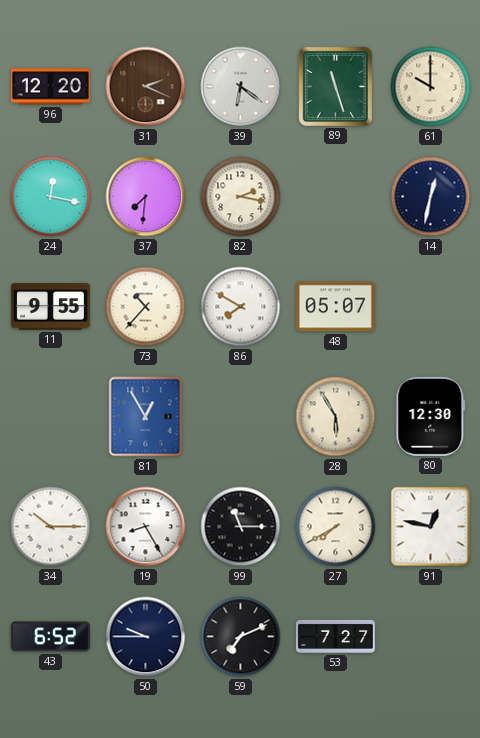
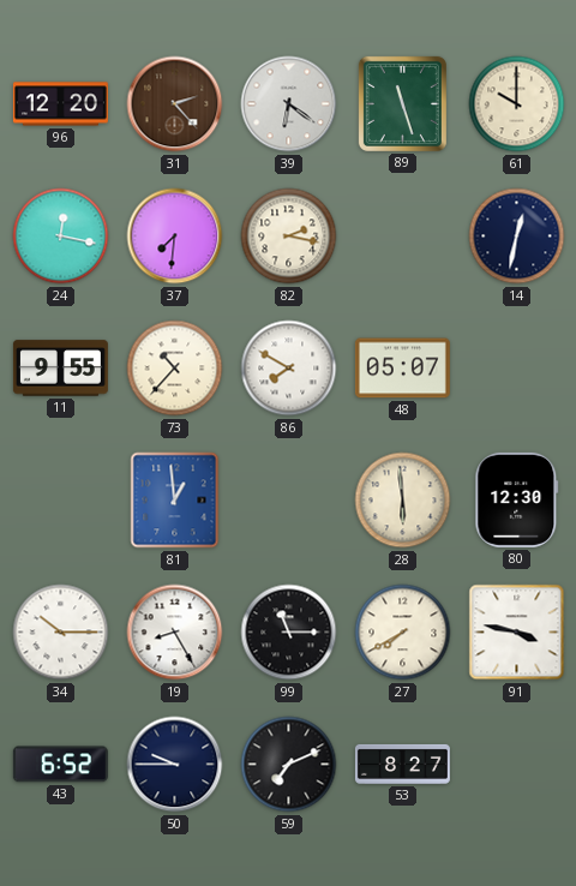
31: 2:19 -> 2:23
81: 12:55 -> 12:59
28: 5:55 -> 5:59
91: 12:47 -> 3:47
53: 7:27 -> 8:27
